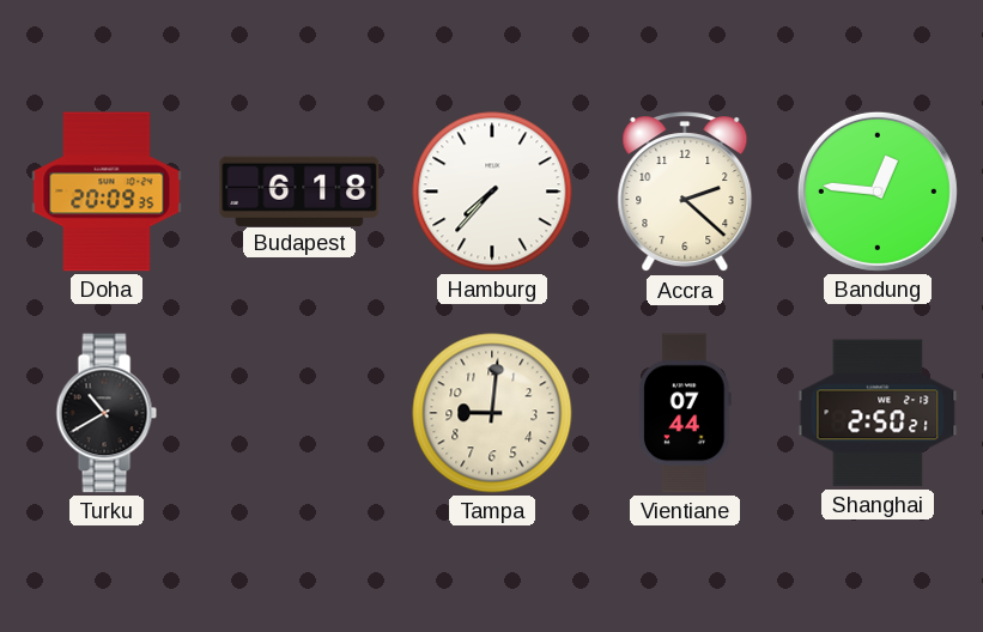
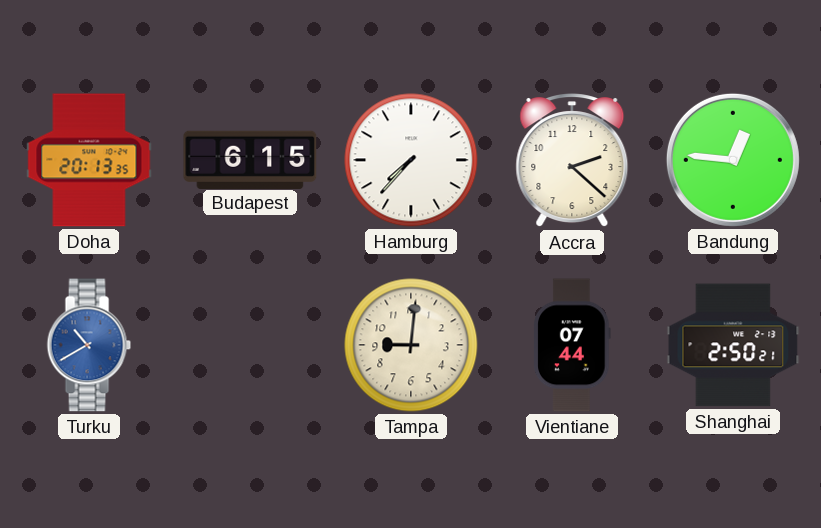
Doha: 20:09 -> 20:13
Budapest: 6:18 -> 6:15
Turku dial: black -> blue
